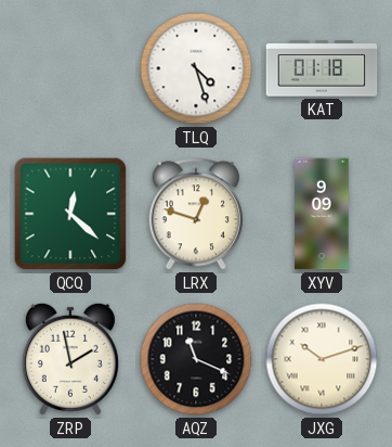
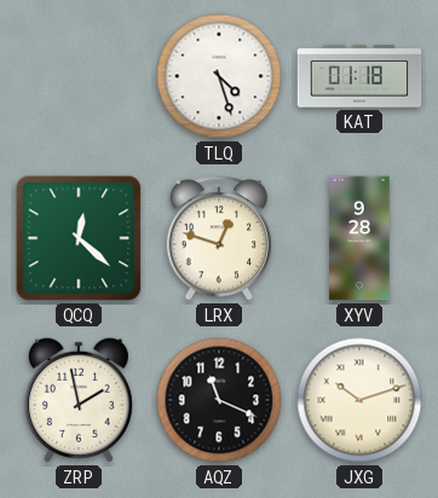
XYV: 9:09 -> 9:28
